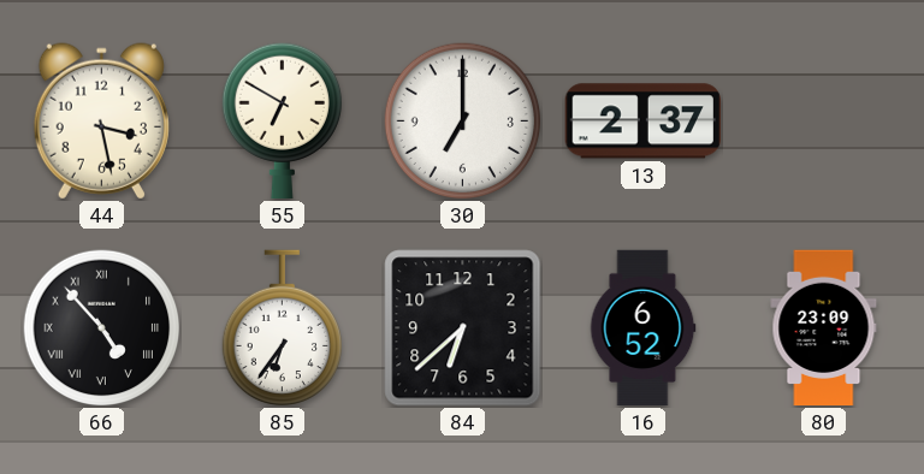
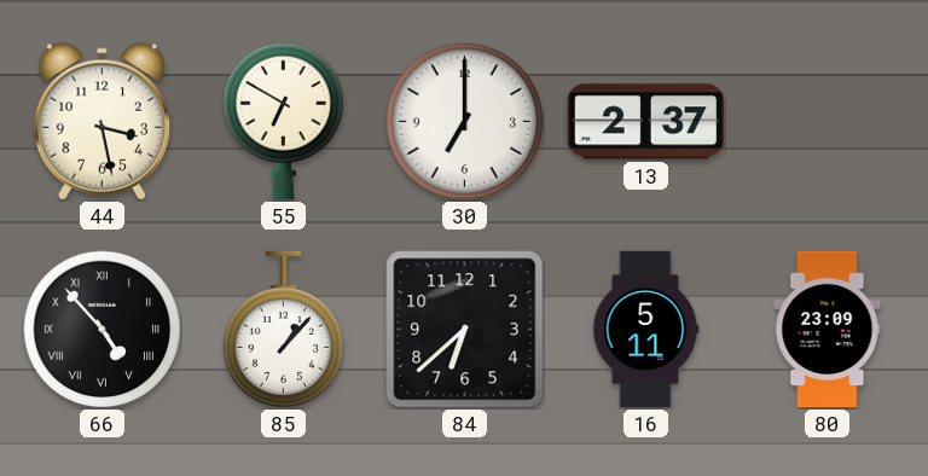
85: 6:36 -> 1:07
16: 6:52 -> 5:11
